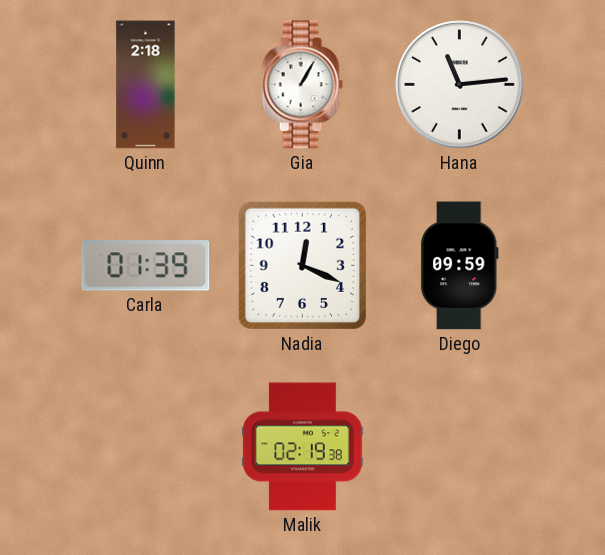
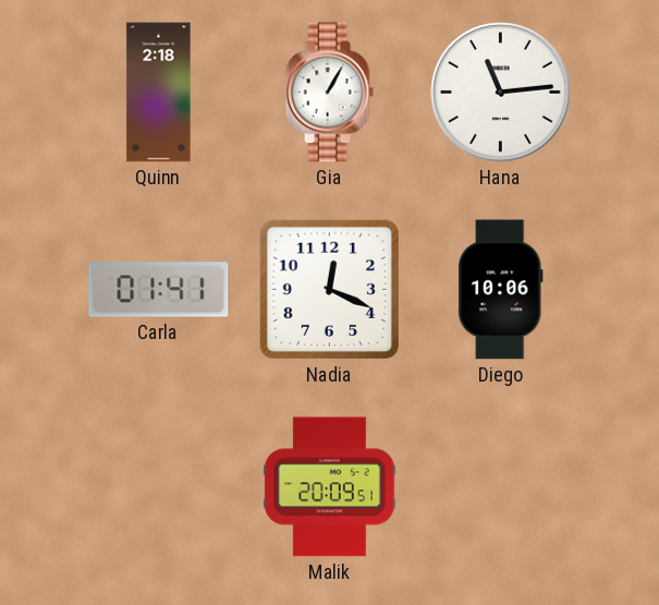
Carla: 01:39 -> 01:41
Diego: 09:59 -> 10:06
Malik: 02:19 -> 20:09
